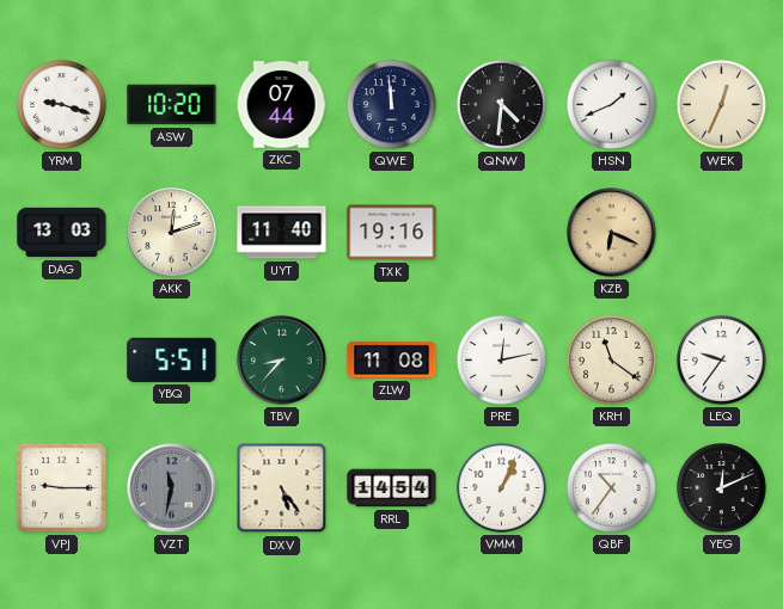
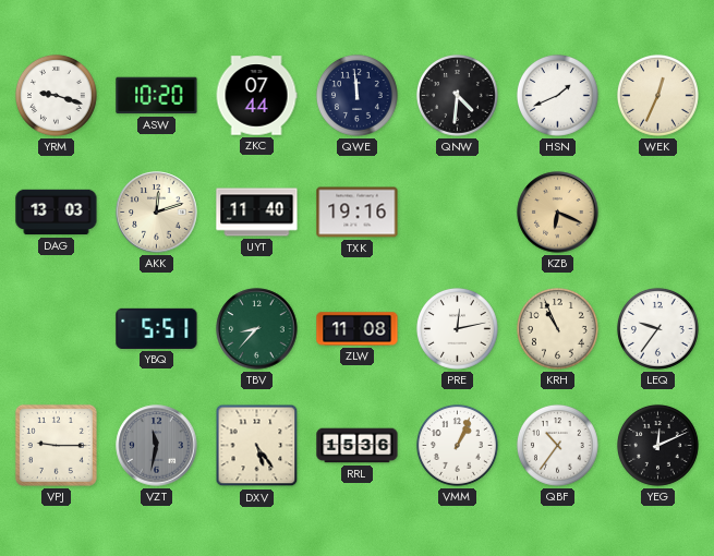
KRH: 11:21 -> 10:56
RRL: 14:54 -> 15:36
